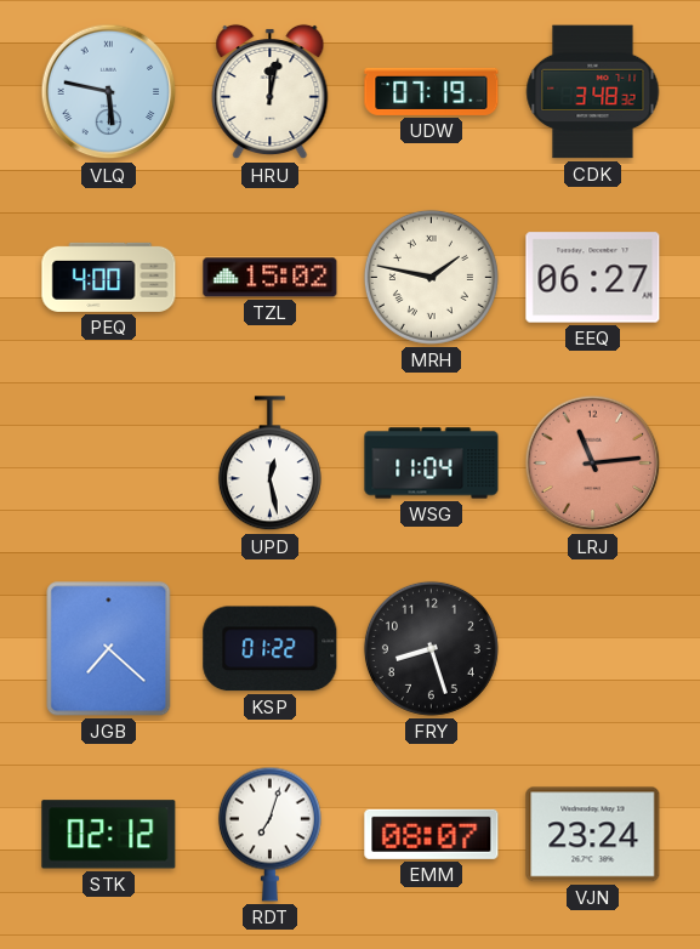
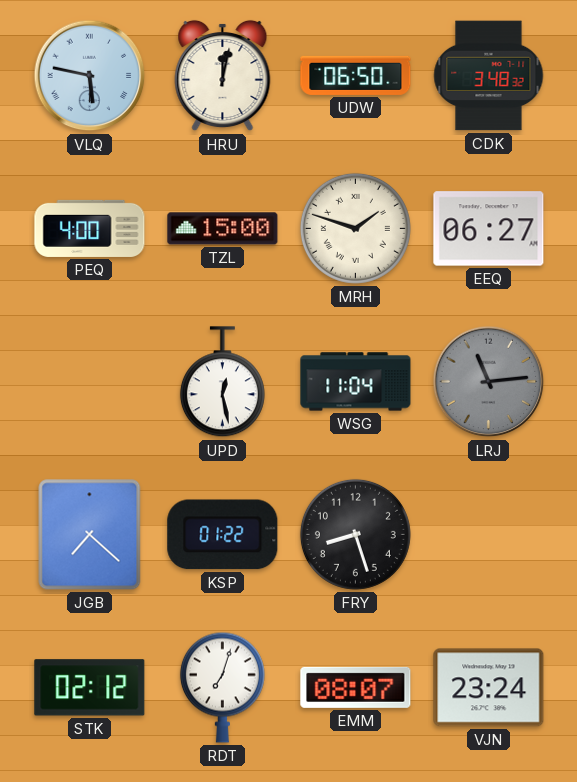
UDW: 07:19 -> 06:50
TZL: 15:02 -> 15:00
MRH: 1:47 -> 1:48
LRJ dial: salmon -> grey
